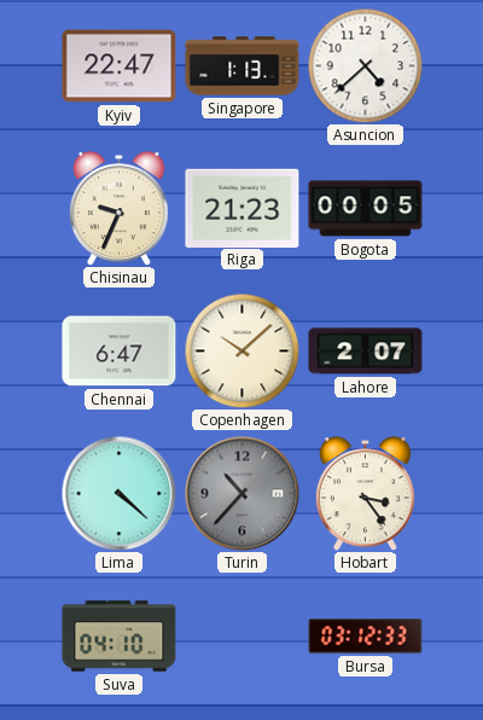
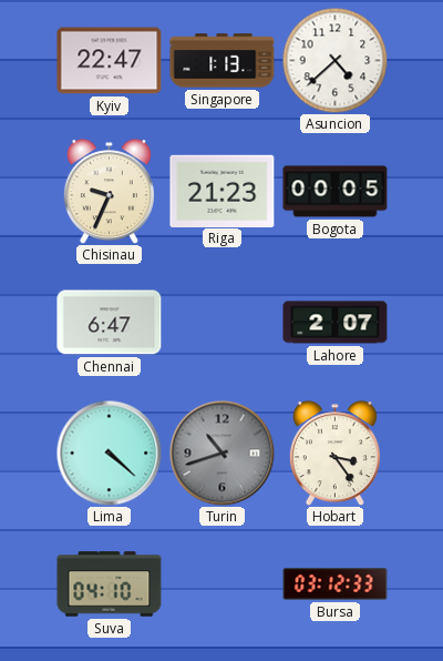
Copenhagen: 10:08 -> none
Turin: 10:37 -> 10:42
